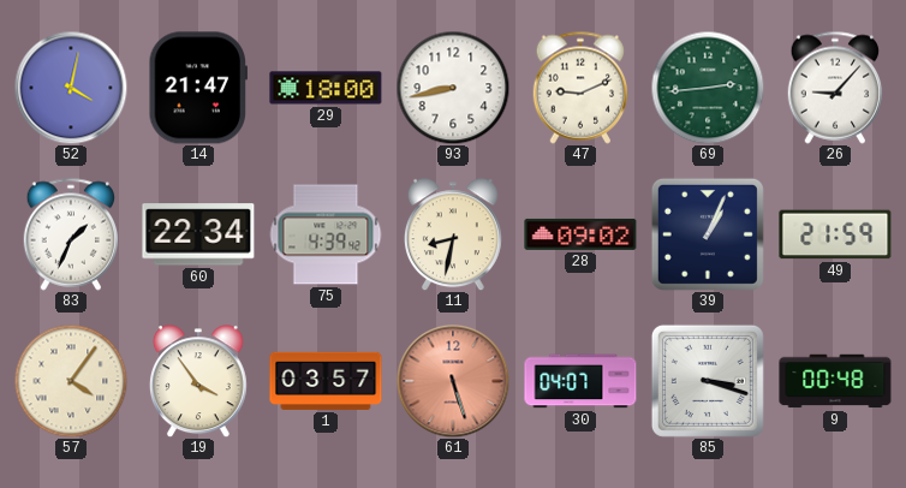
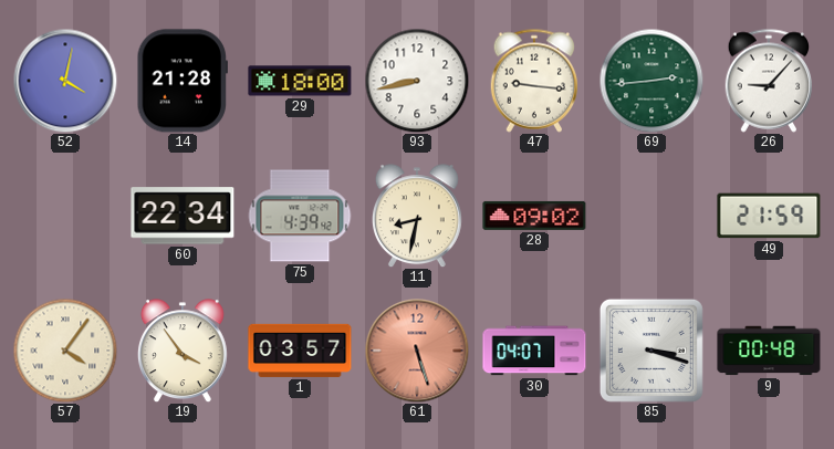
14: 21:47 -> 21:28
47: 9:11 -> 9:16
83: 1:34 -> none
39: 1:04 -> none
